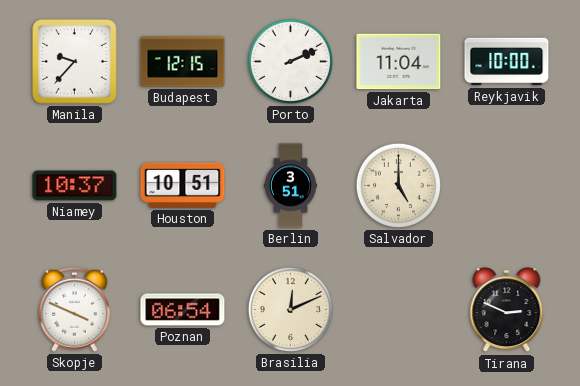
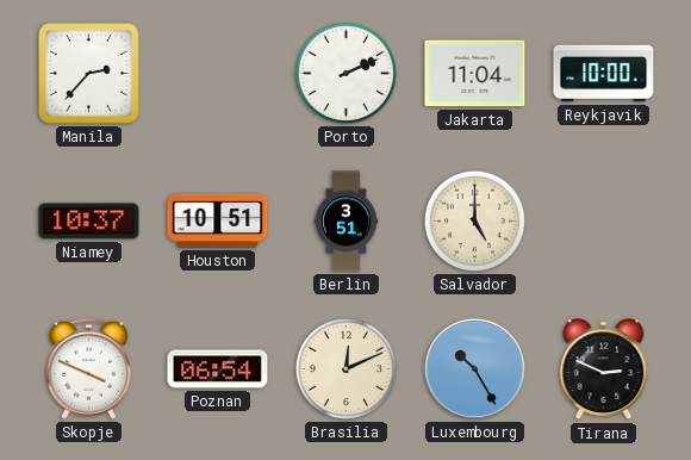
Manila: 9:37 -> 2:37
Budapest: 12:15 -> none
Luxembourg: none -> 10:25
